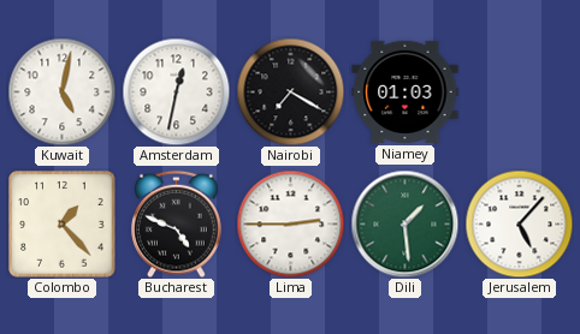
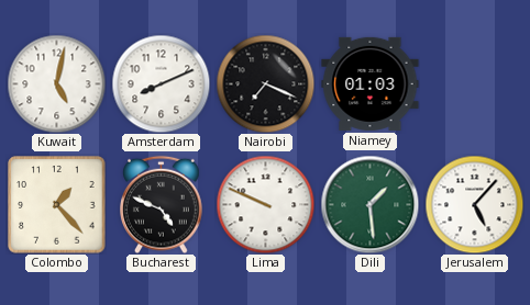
Amsterdam: 12:32 -> 8:11
Nairobi: 7:20 -> 7:19
Lima: 2:45 -> 9:49
